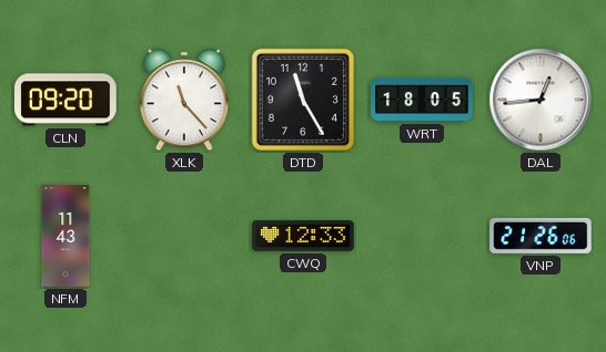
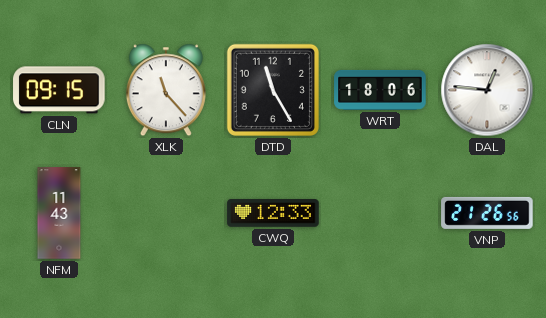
CLN: 09:20 -> 09:15
WRT: 18:05 -> 18:06
DAL: 12:44 -> 12:46
VNP: 21:26:06 -> 21:26:56
